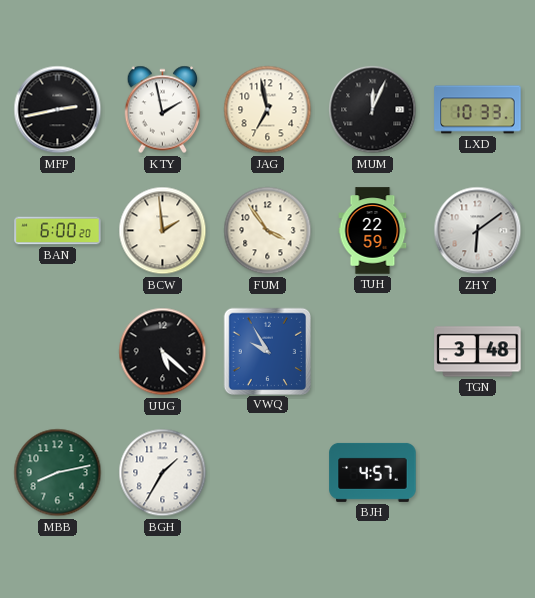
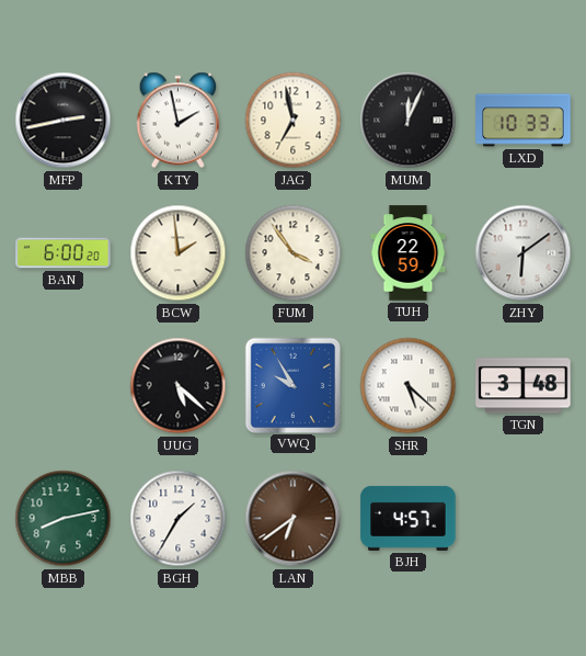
SHR: none -> 5:22
LAN: none -> 6:39
